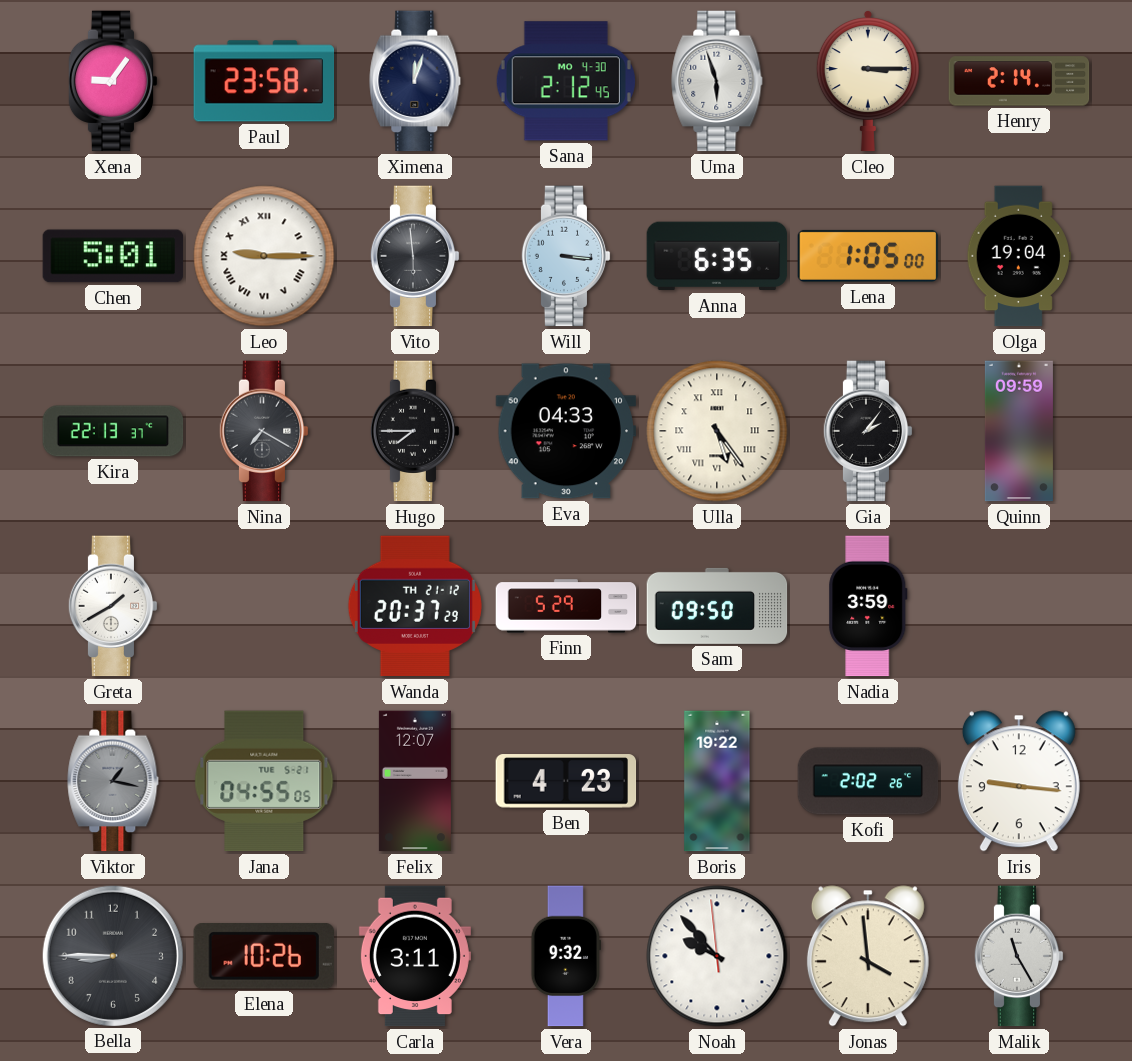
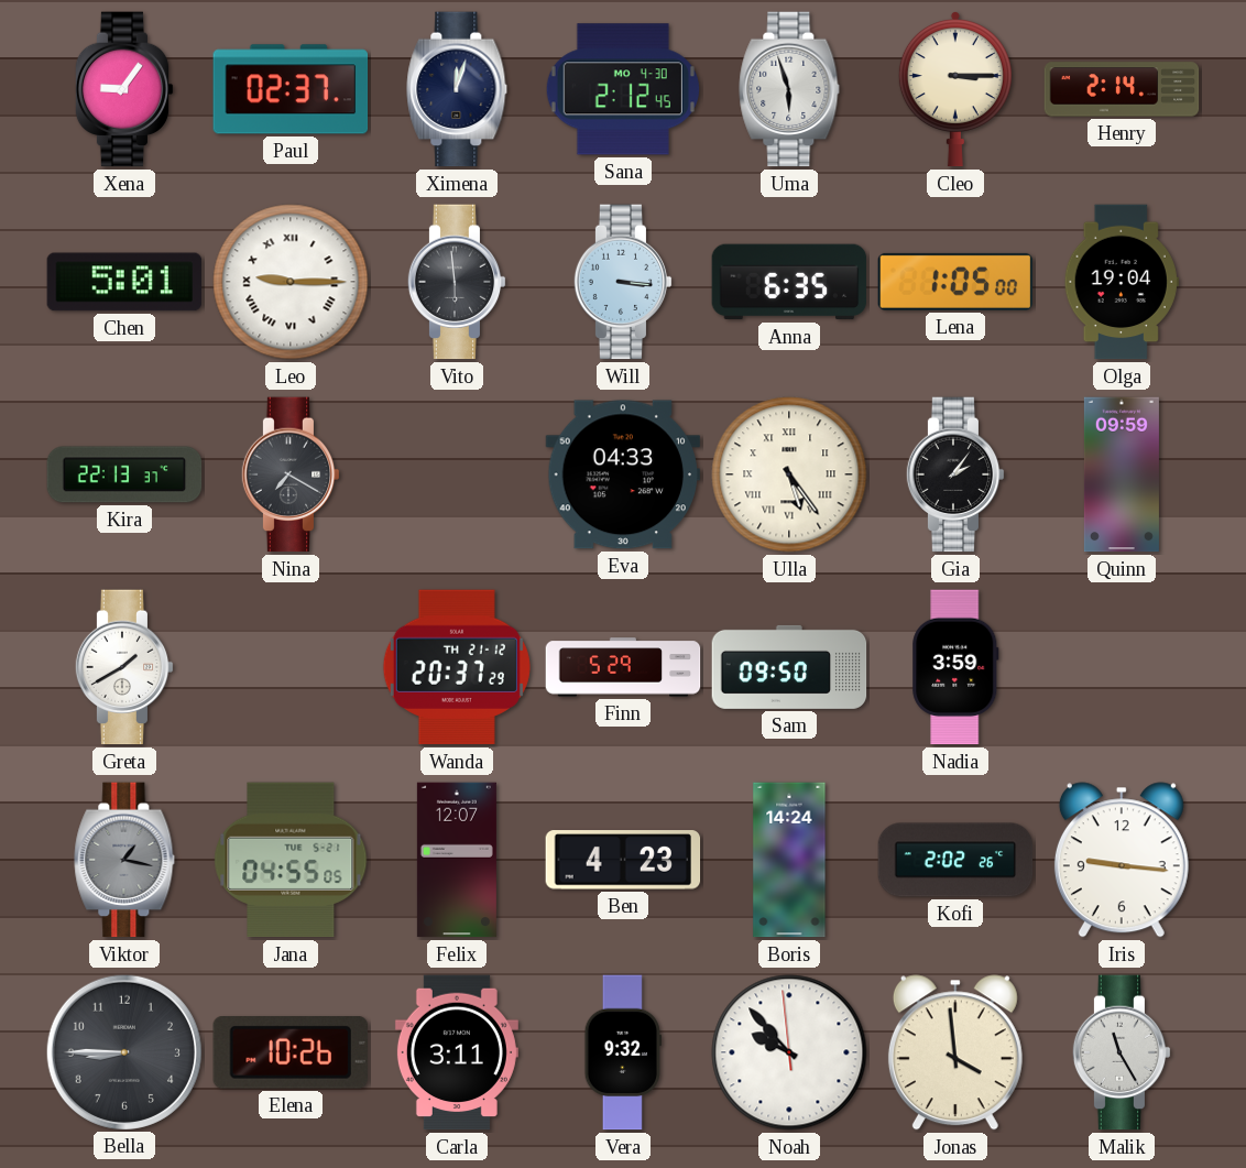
Paul: 23:58 -> 02:37
Hugo: 7:45 -> none
Boris: 19:22 -> 14:24
